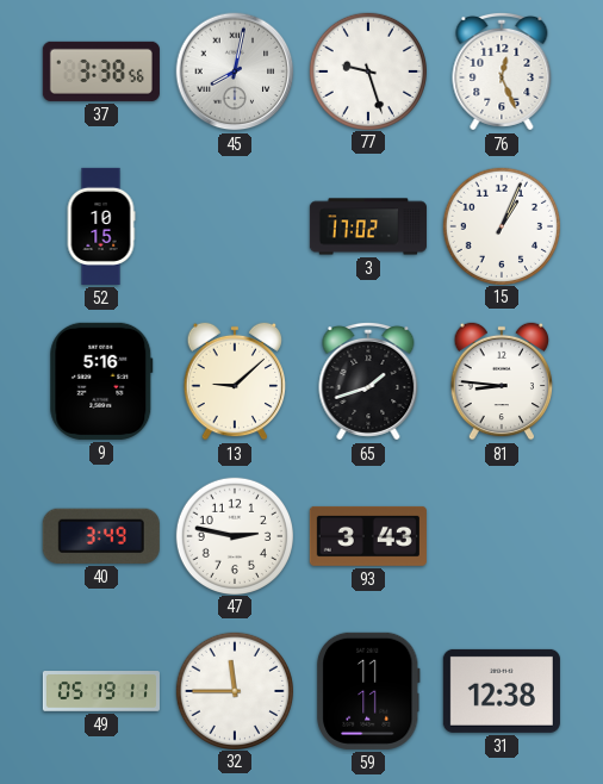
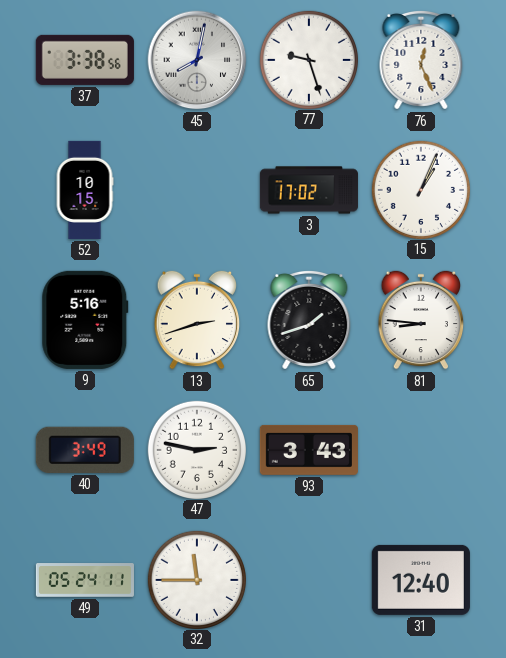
13: 9:08 -> 2:42
49: 05:19 -> 05:24
59: 11:11 -> none
31: 12:38 -> 12:40
